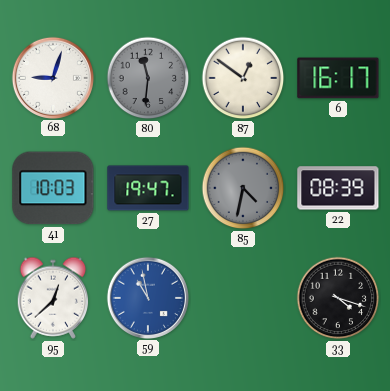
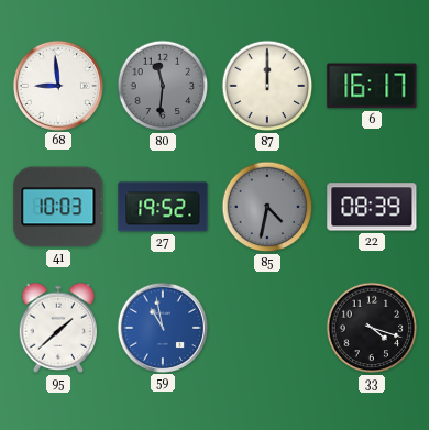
68: 9:03 -> 8:59
87: 12:51 -> 12:00
27: 19:47 -> 19:52
95: 12:38 -> 1:38
